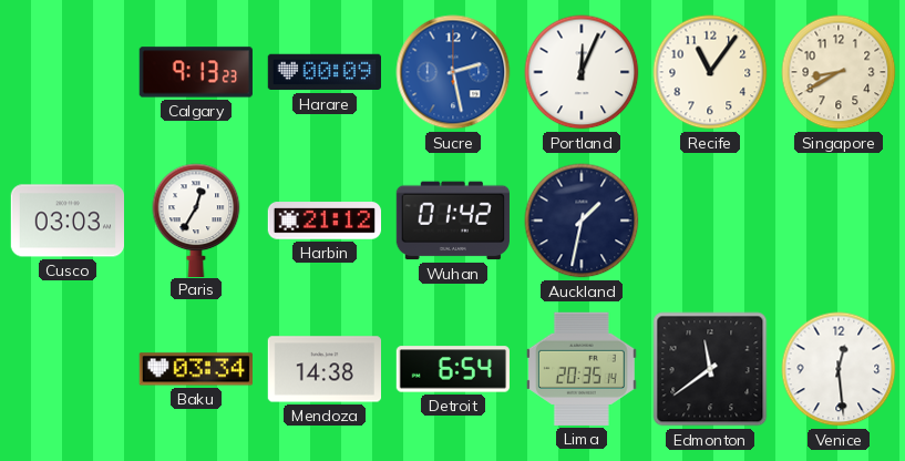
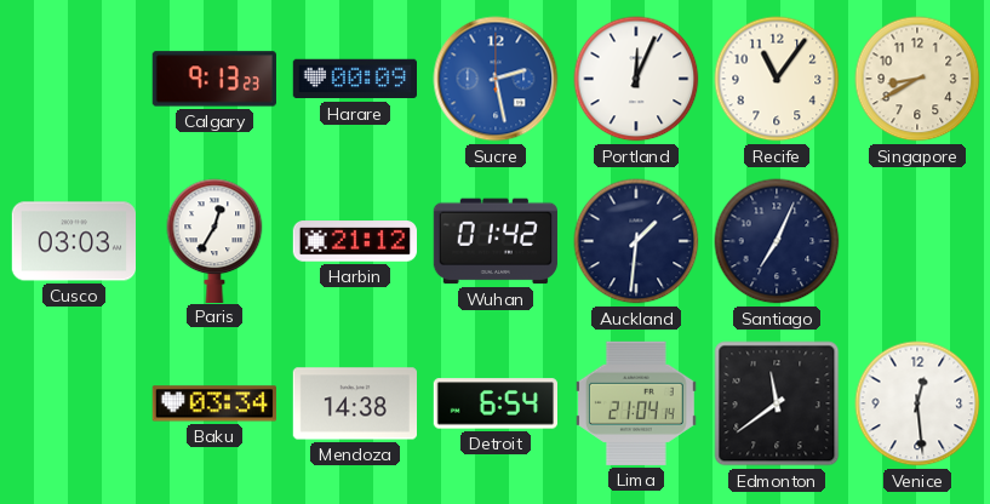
Auckland: 1:32 -> 1:31
Santiago: none -> 7:04
Lima: 20:35 -> 21:04
